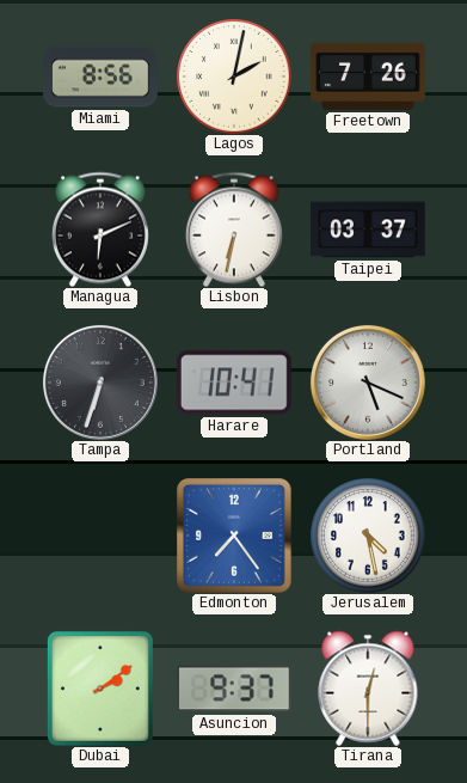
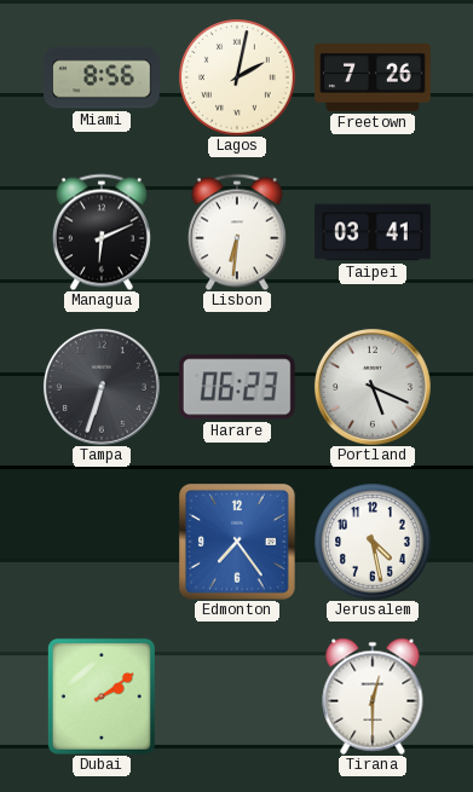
Lisbon: 6:32 -> 6:31
Taipei: 03:37 -> 03:41
Harare: 10:41 -> 06:23
Asuncion: 9:37 -> none
